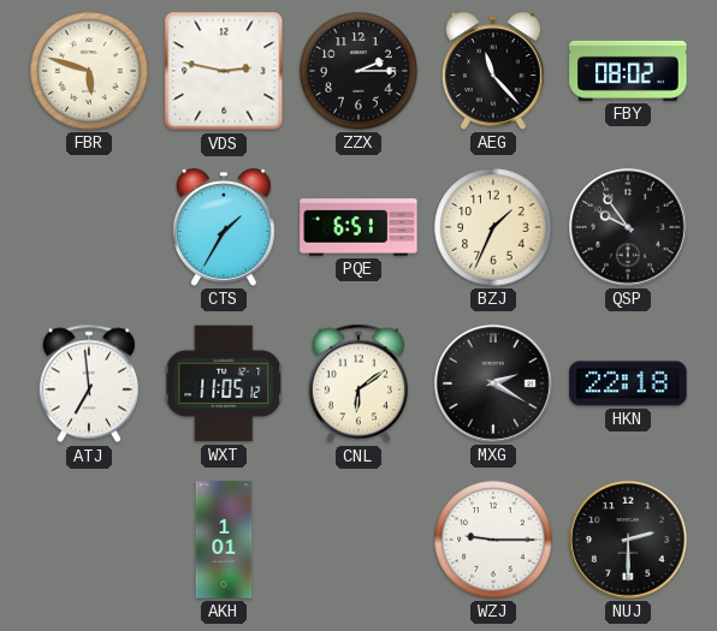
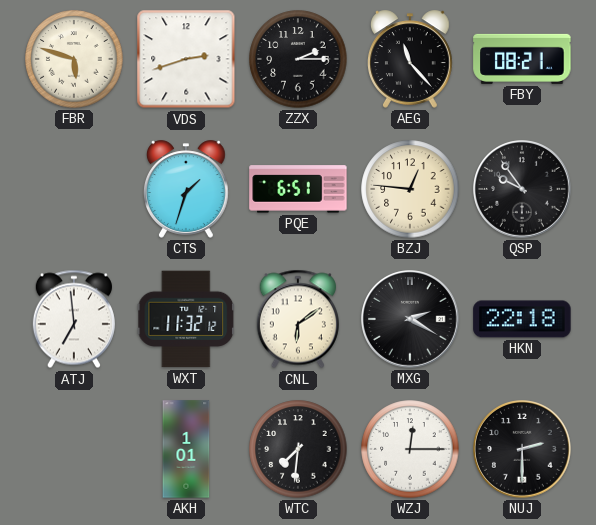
VDS: 2:47 -> 2:42
FBY: 08:02 -> 08:21
CTS: 1:35 -> 1:33
BZJ: 1:34 -> 12:46
WXT: 11:05 -> 11:32
WTC: none -> 7:31
WZJ: 9:15 -> 12:15
